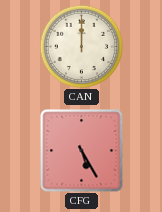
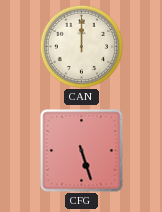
CFG: 5:25 -> 5:27
